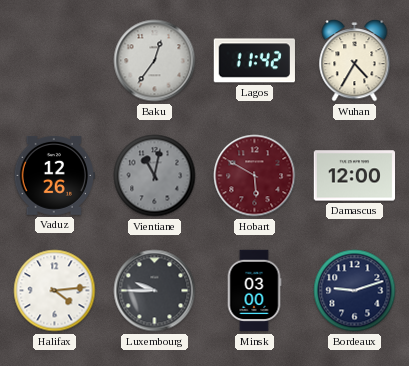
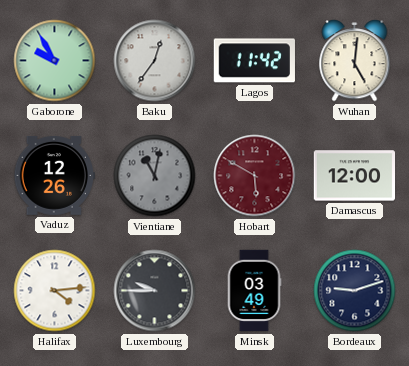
Gaborone: none -> 9:55
Wuhan: 4:35 -> 5:01
Minsk: 03:00 -> 03:49
